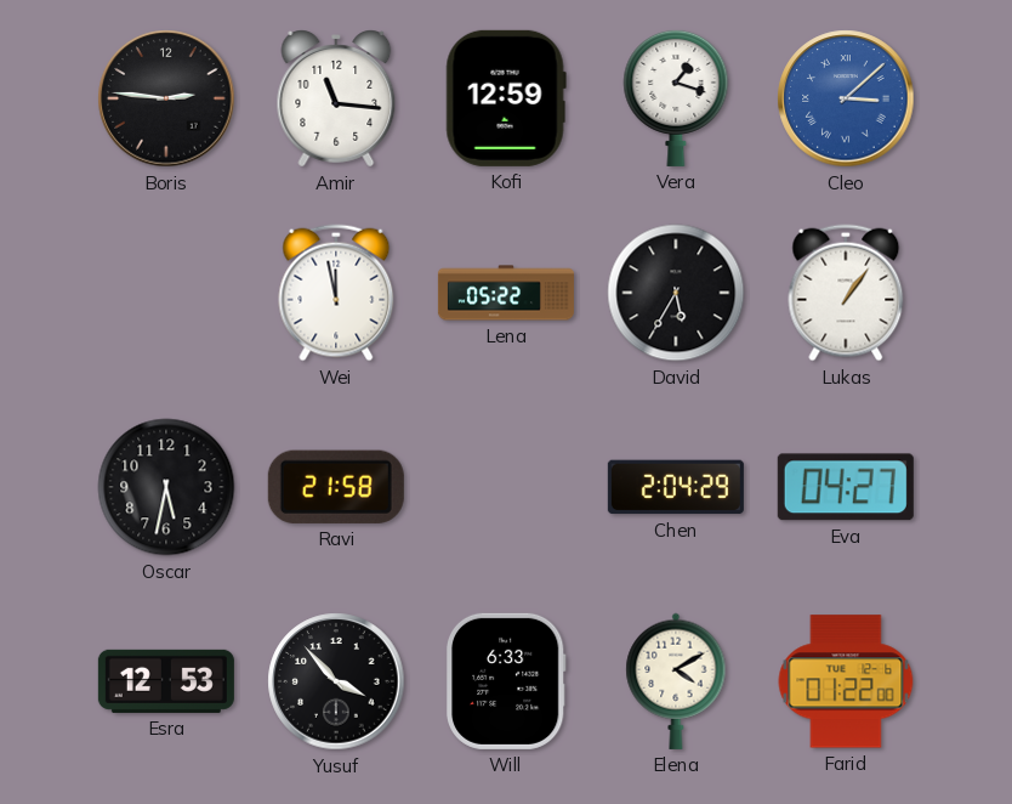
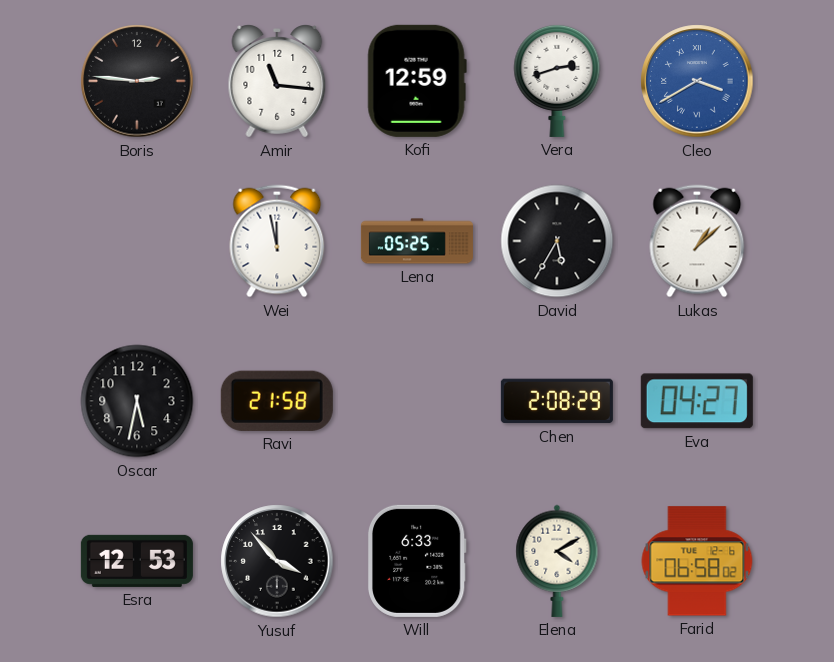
Vera: 1:18 -> 2:42
Cleo: 3:08 -> 3:40
Lena: 05:22 -> 05:25
Lukas: 1:06 -> 1:08
Chen: 2:04 -> 2:08
Farid: 01:22 -> 06:58
